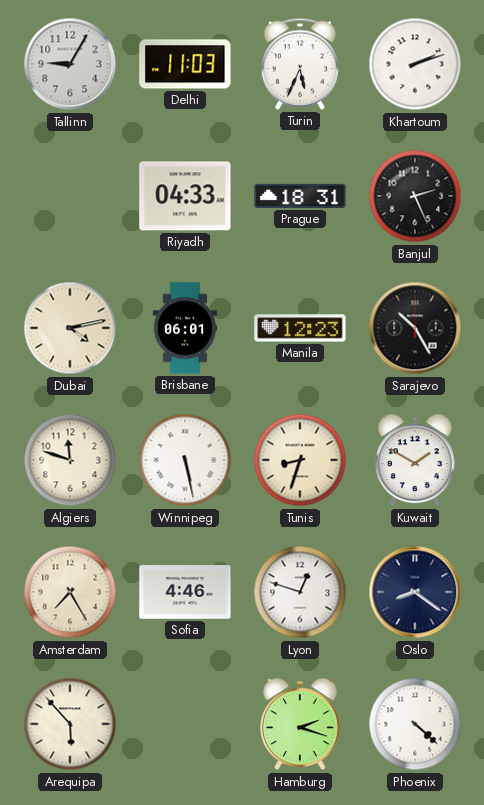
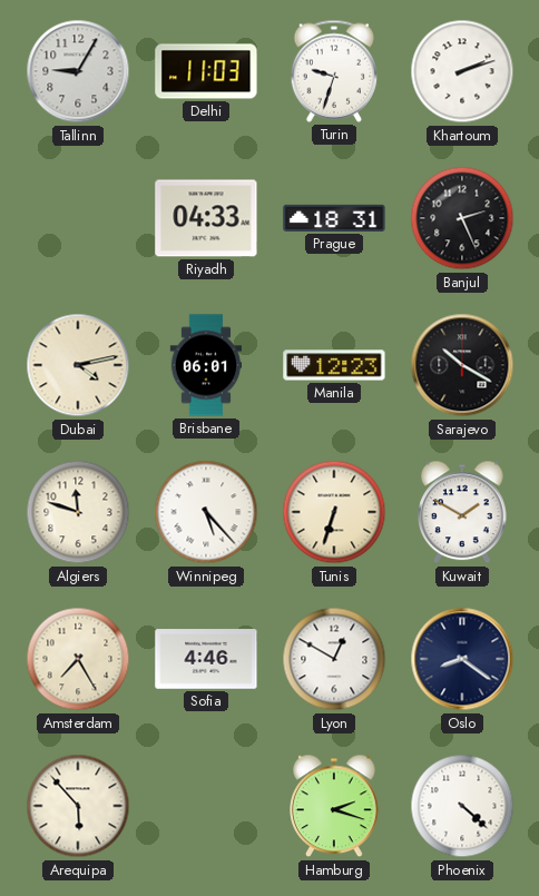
Turin: 5:34 -> 9:33
Sarajevo: 10:25 -> 10:20
Winnipeg: 5:28 -> 5:23
Tunis: 8:33 -> 6:33
Lyon: 12:48 -> 12:50
